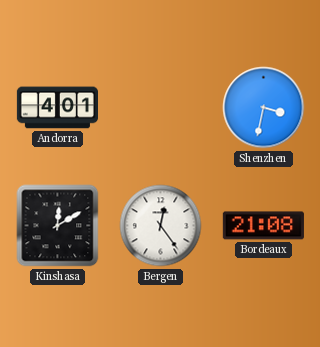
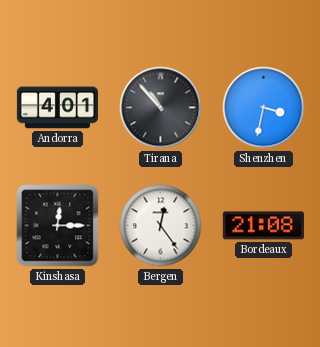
Tirana: none -> 10:53
Kinshasa: 12:10 -> 12:15
